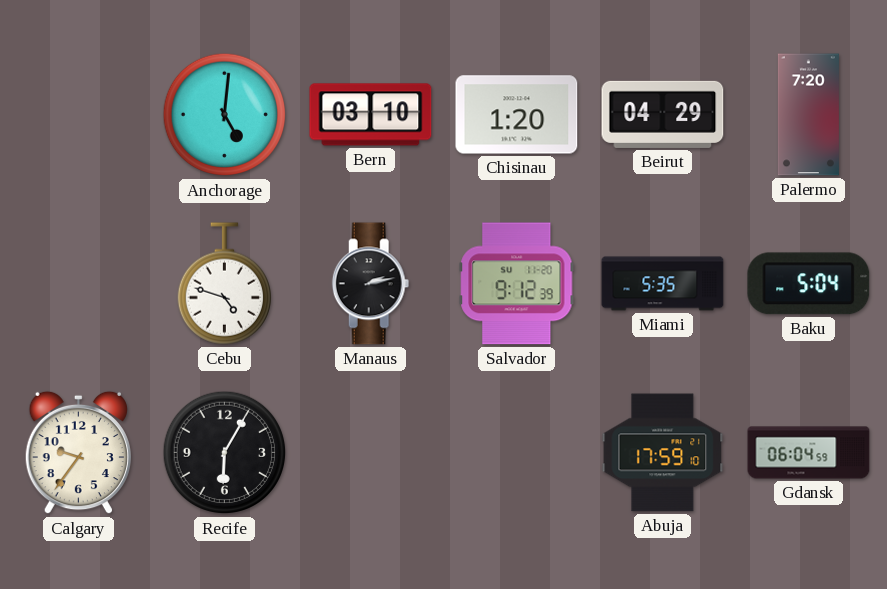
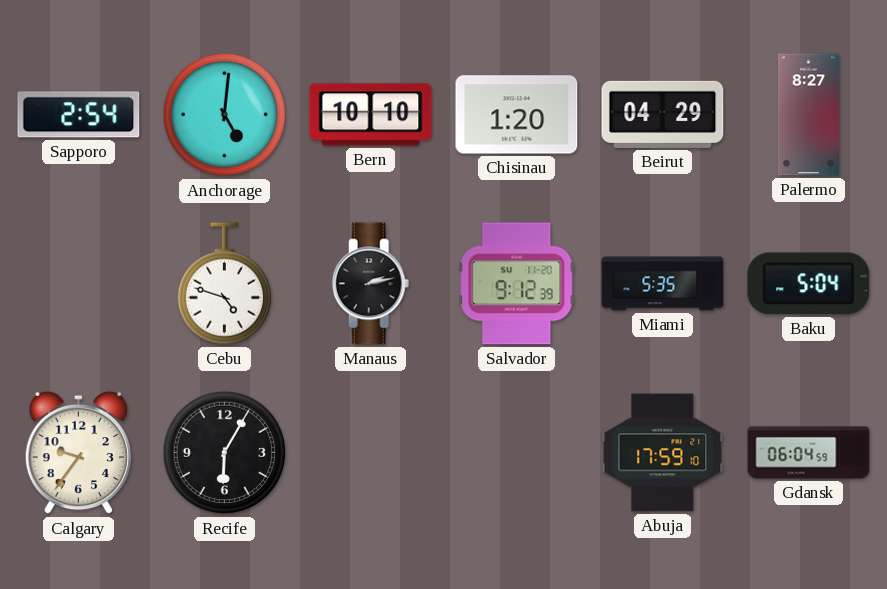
Sapporo: none -> 2:54
Bern: 03:10 -> 10:10
Palermo: 7:20 -> 8:27
